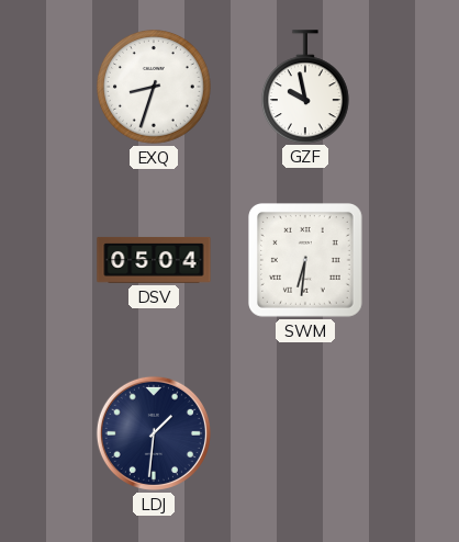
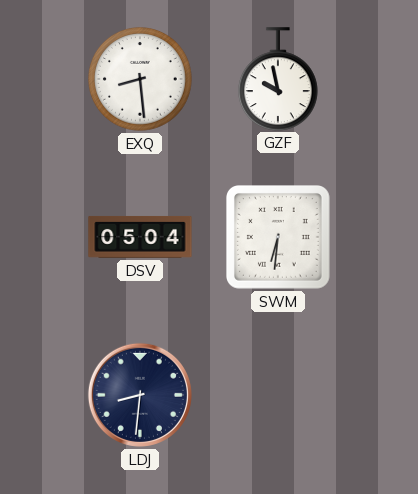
EXQ: 8:33 -> 8:29
LDJ: 1:31 -> 8:31
